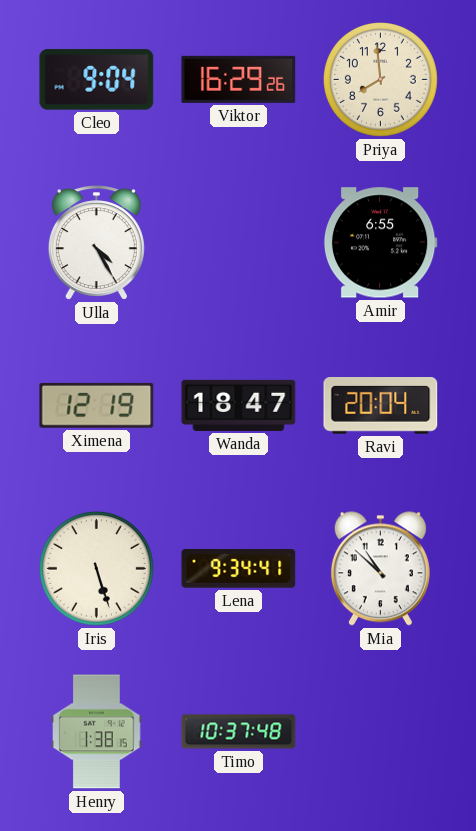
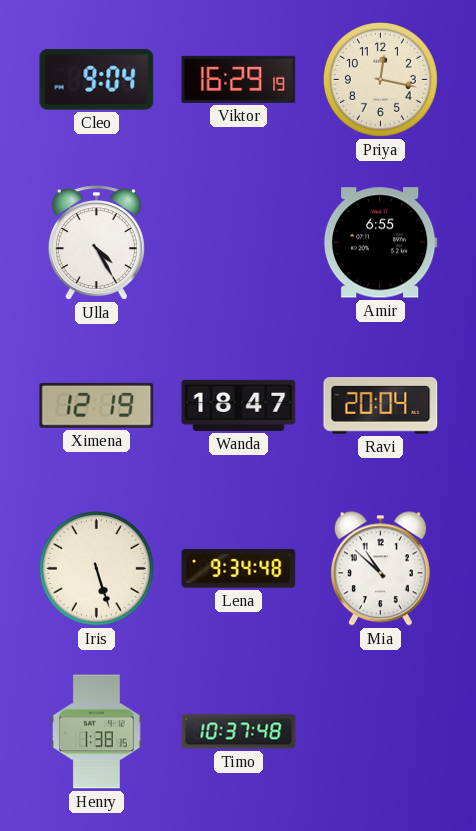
Viktor: 16:29:26 -> 16:29:19
Priya: 7:59 -> 12:17
Lena: 9:34:41 -> 9:34:48
